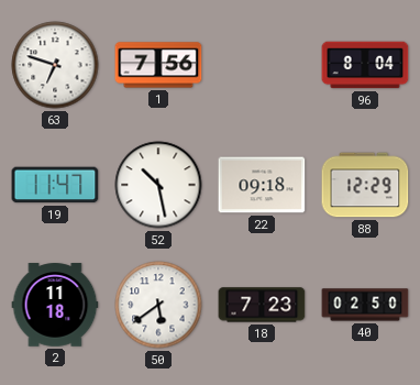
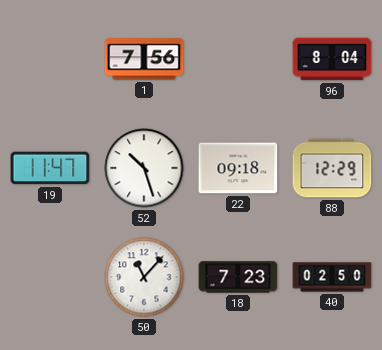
63: 6:48 -> none
52: 10:28 -> 10:27
2: 11:18 -> none
50: 5:39 -> 11:07
